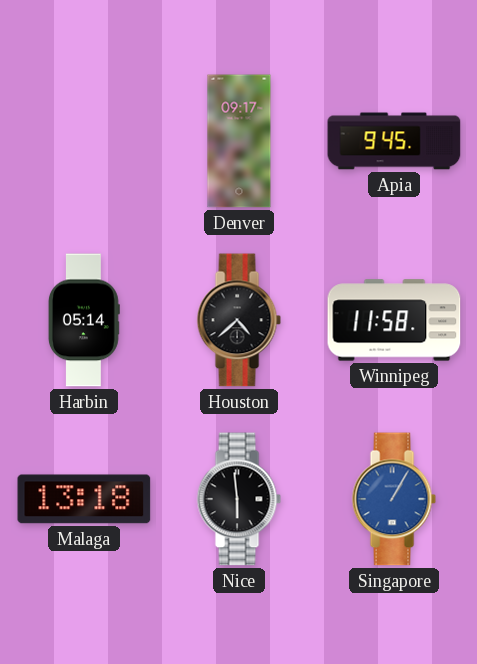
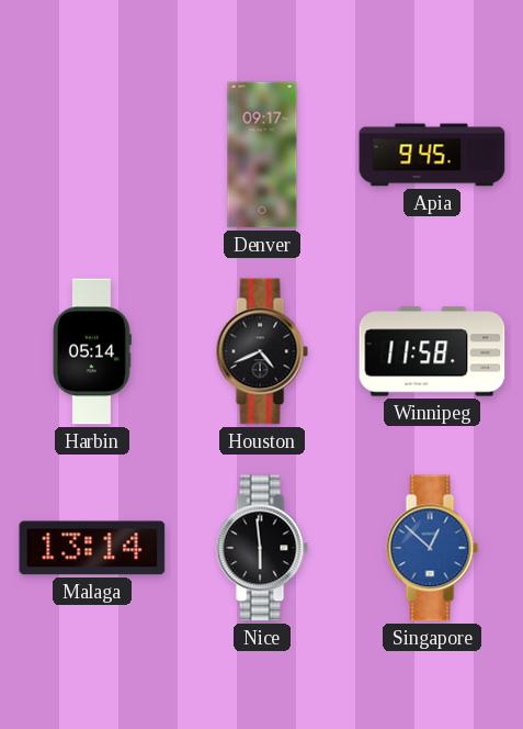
Houston: 4:38 -> 4:41
Malaga: 13:18 -> 13:14
Singapore: 1:05 -> 12:52
